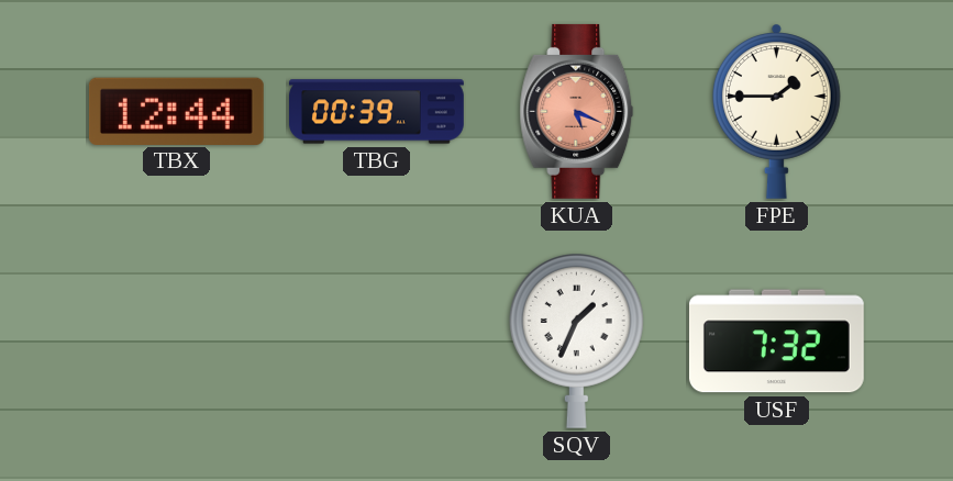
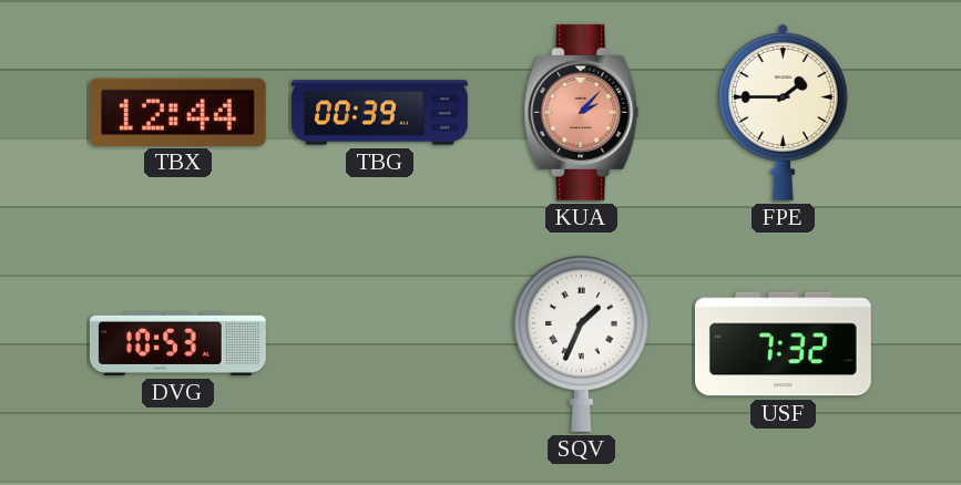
KUA: 5:19 -> 2:07
DVG: none -> 10:53
